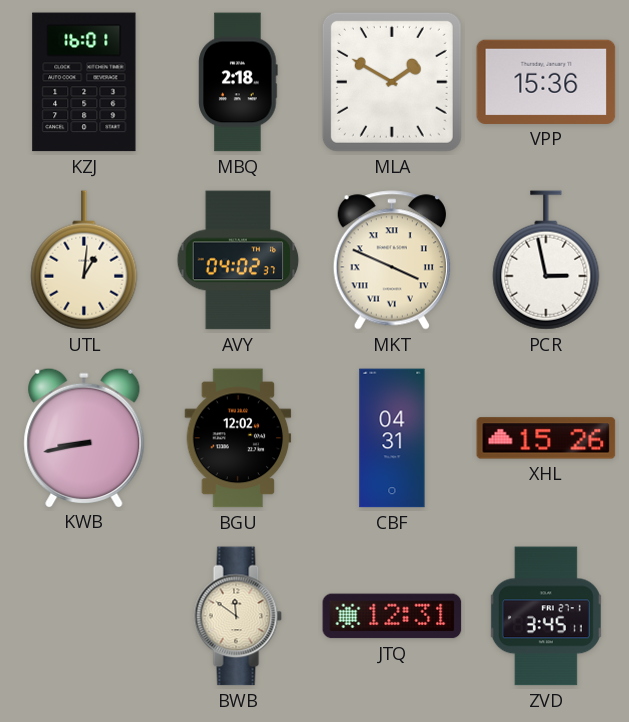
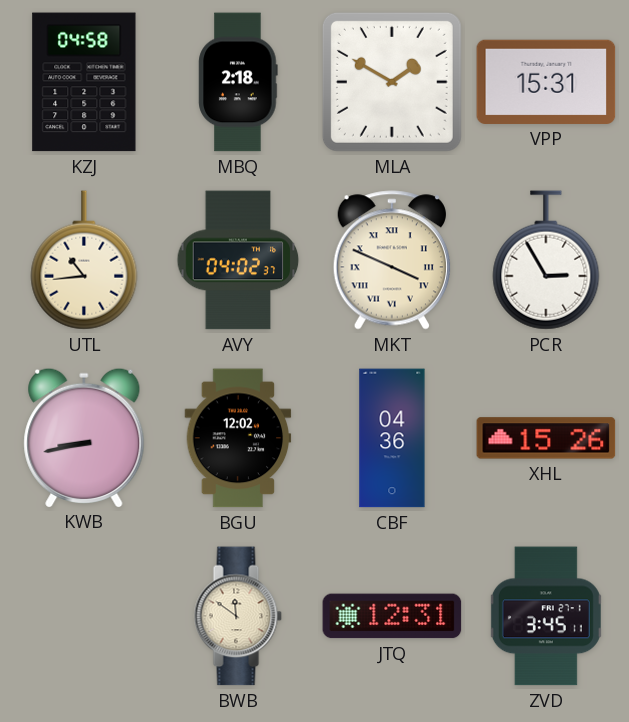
KZJ: 16:01 -> 04:58
VPP: 15:36 -> 15:31
UTL: 1:01 -> 10:44
PCR: 2:58 -> 2:55
CBF: 04:31 -> 04:36
